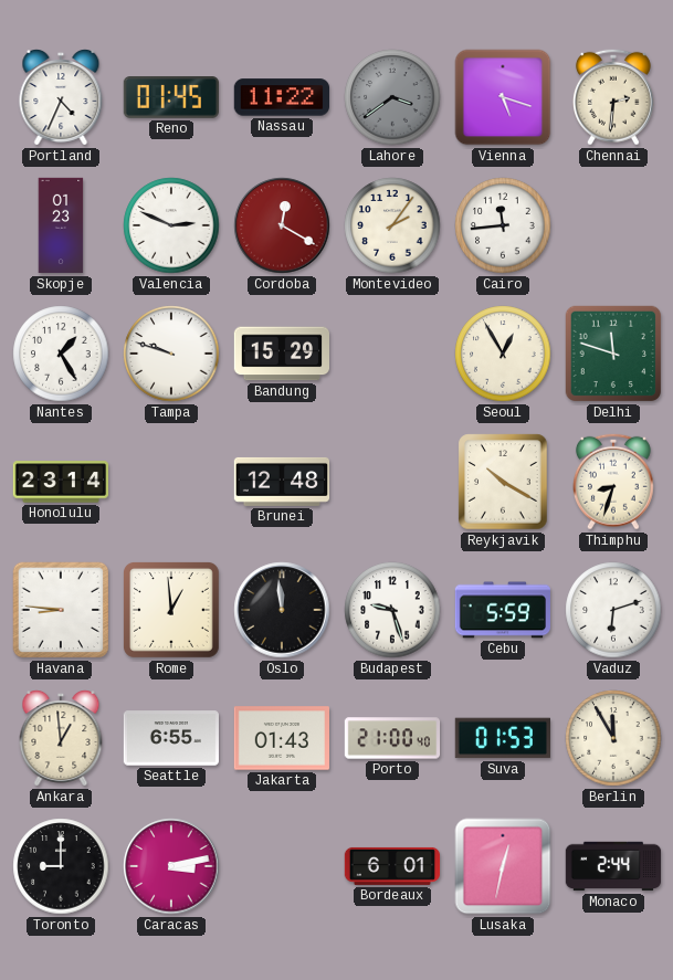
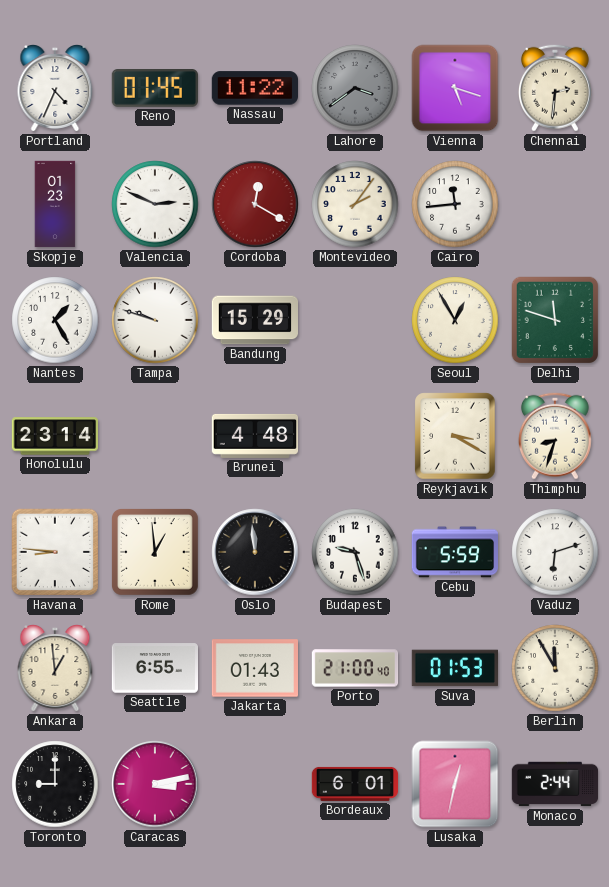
Brunei: 12:48 -> 4:48
Reykjavik: 10:20 -> 3:20
